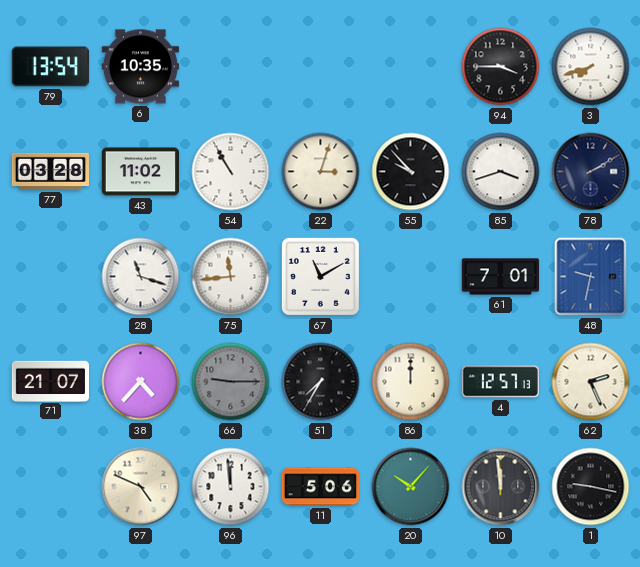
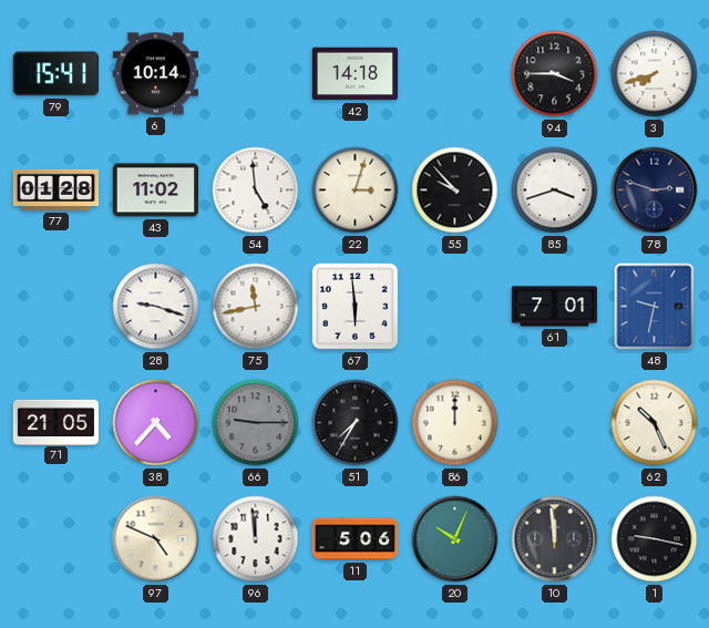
79: 13:54 -> 15:41
6: 10:35 -> 10:14
42: none -> 14:18
77: 03:28 -> 01:28
54: 10:55 -> 4:59
78: 2:10 -> 2:48
28: 11:18 -> 9:18
75: 11:44 -> 11:43
67: 11:10 -> 5:59
71: 21:07 -> 21:05
4: 12:57 -> none
62: 2:26 -> 10:26
20: 10:07 -> 10:04
